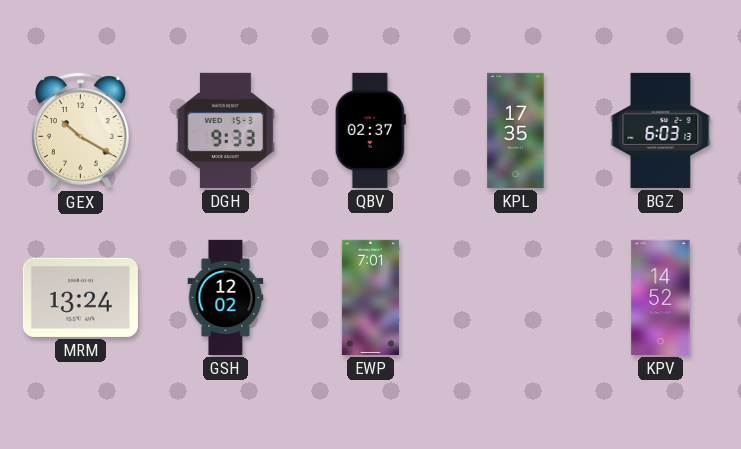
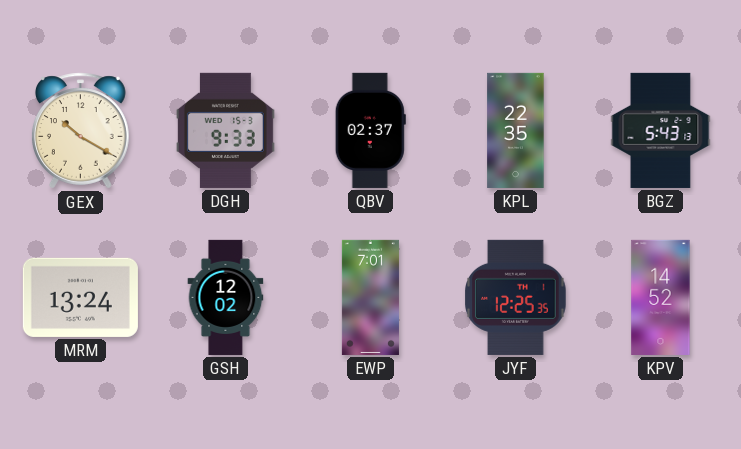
KPL: 17:35 -> 22:35
BGZ: 6:03 -> 5:43
JYF: none -> 12:25
